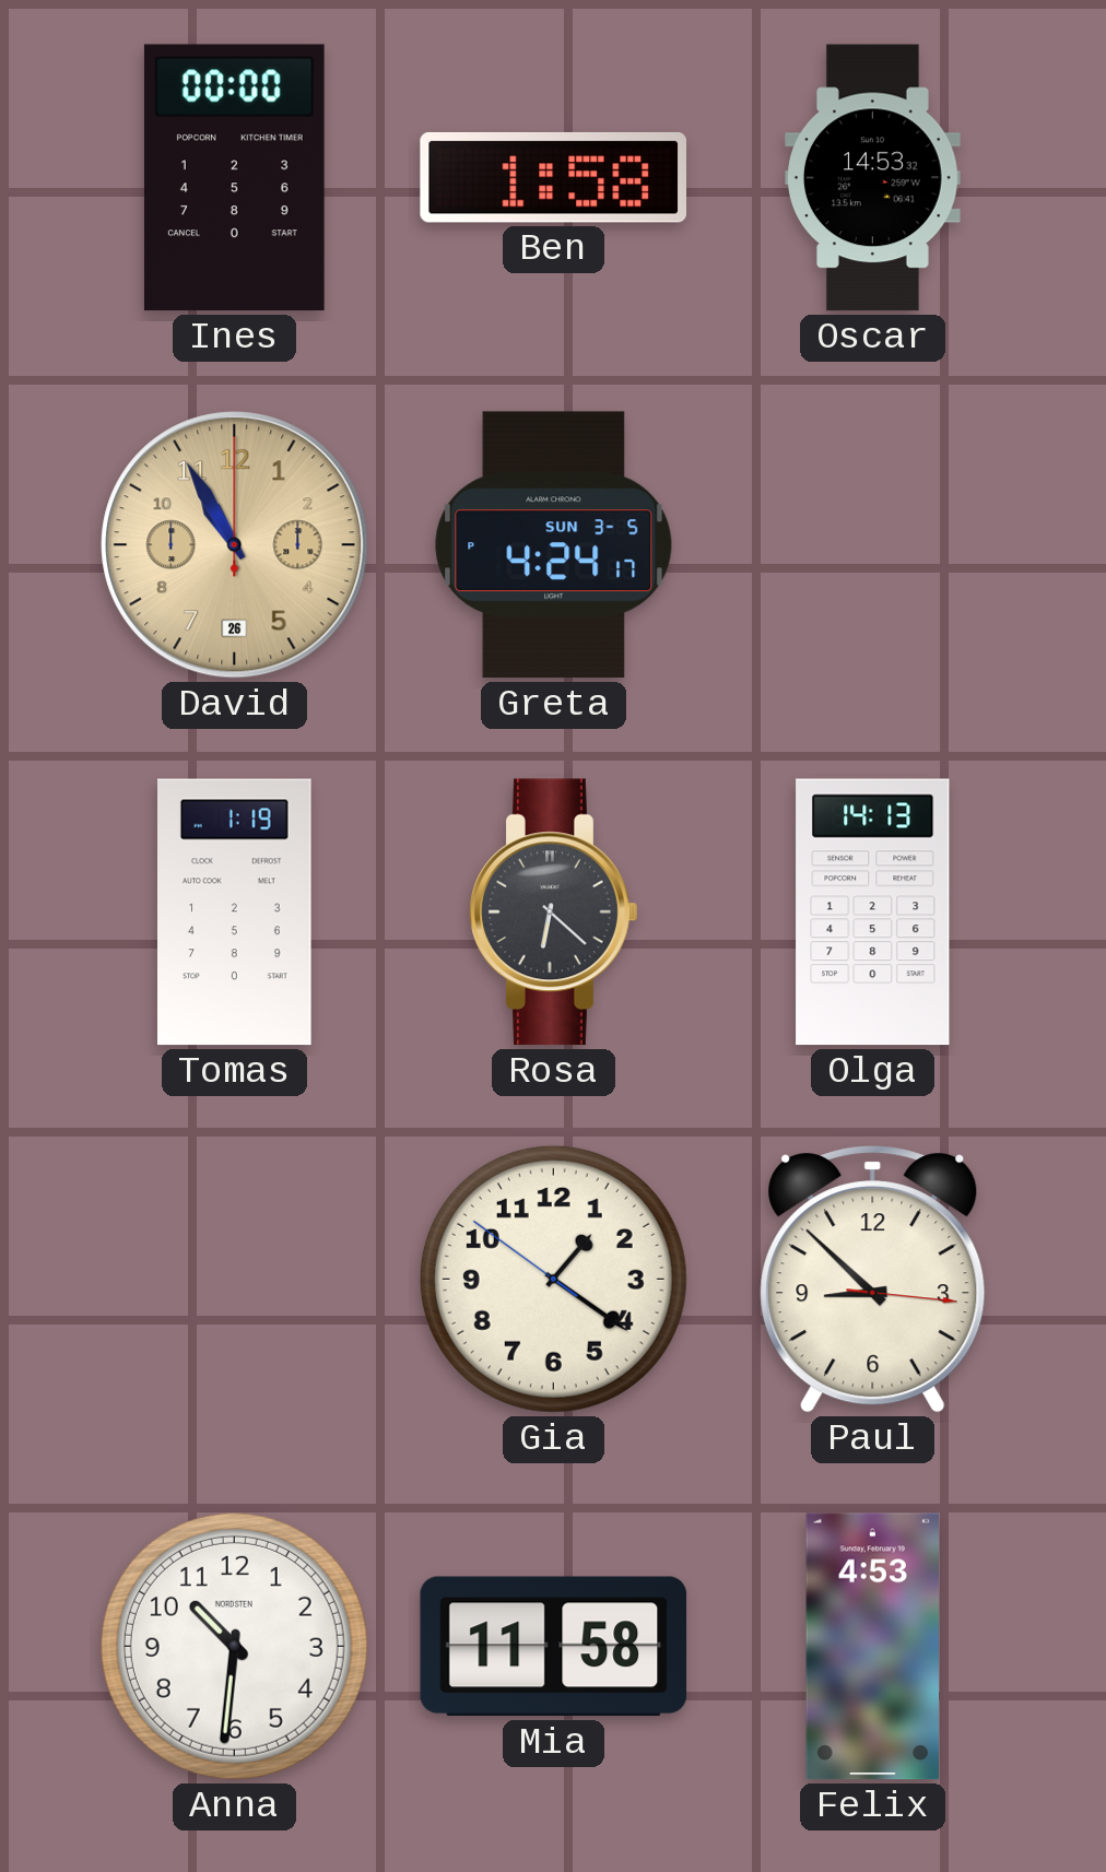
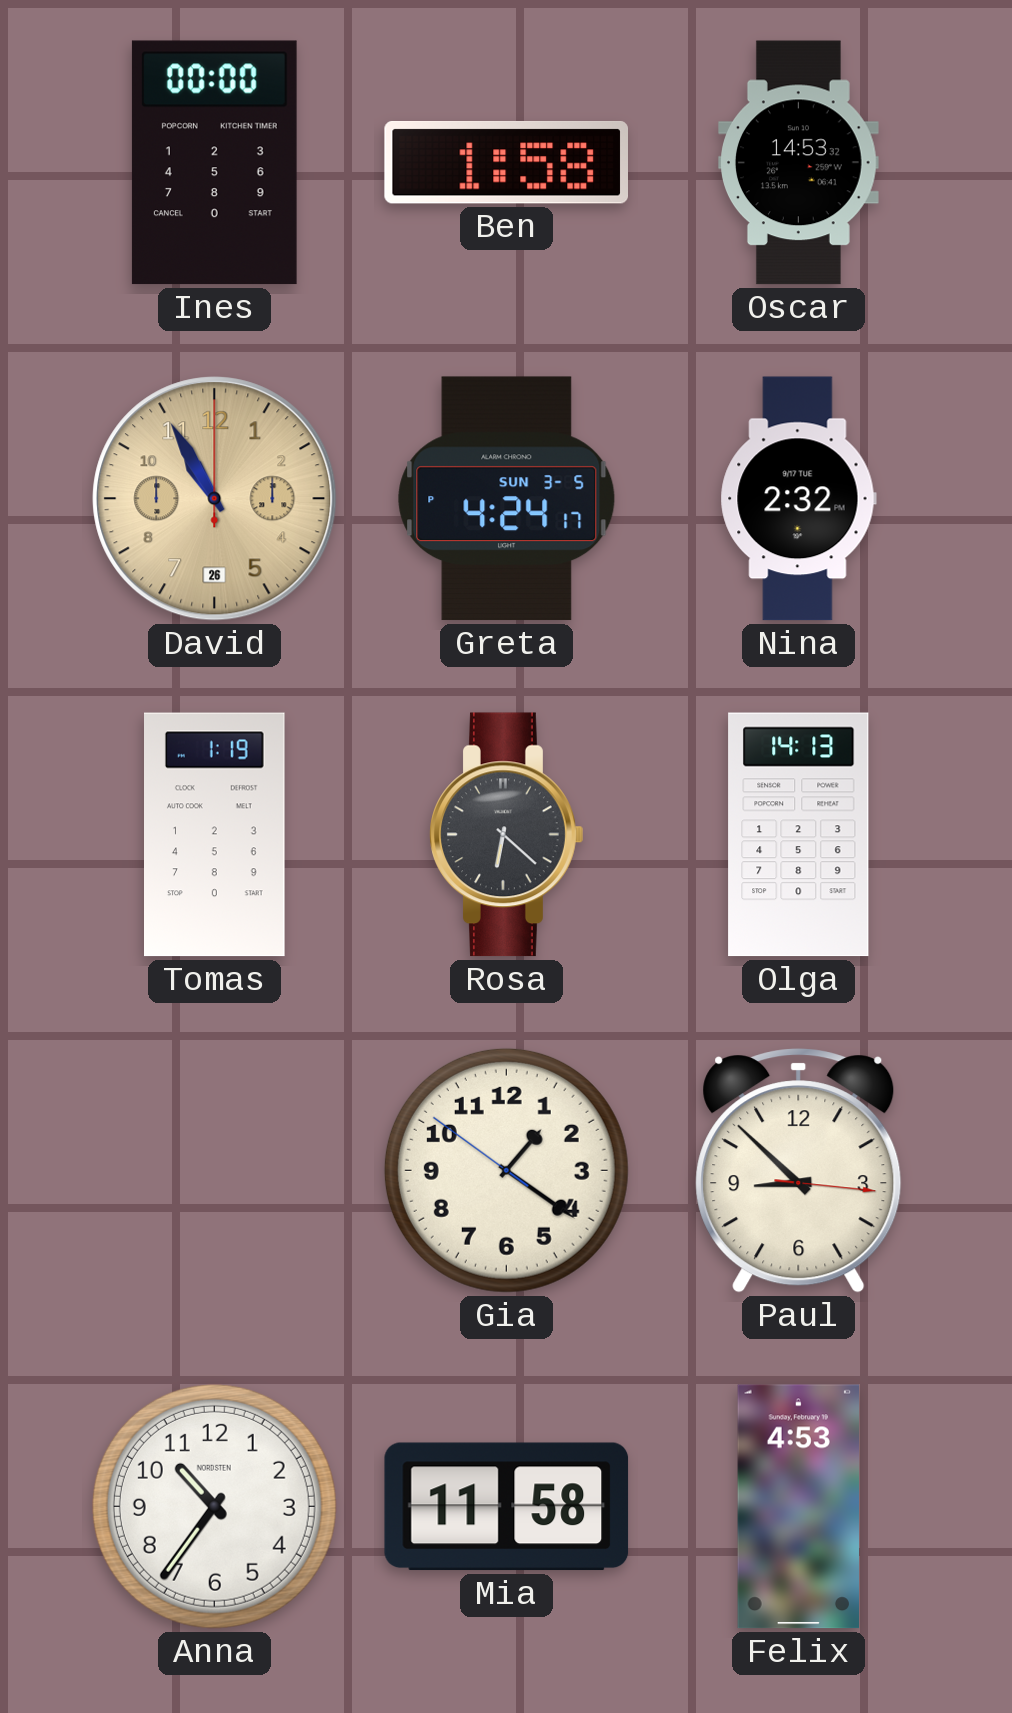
Nina: none -> 2:32
Anna: 10:31 -> 10:36
